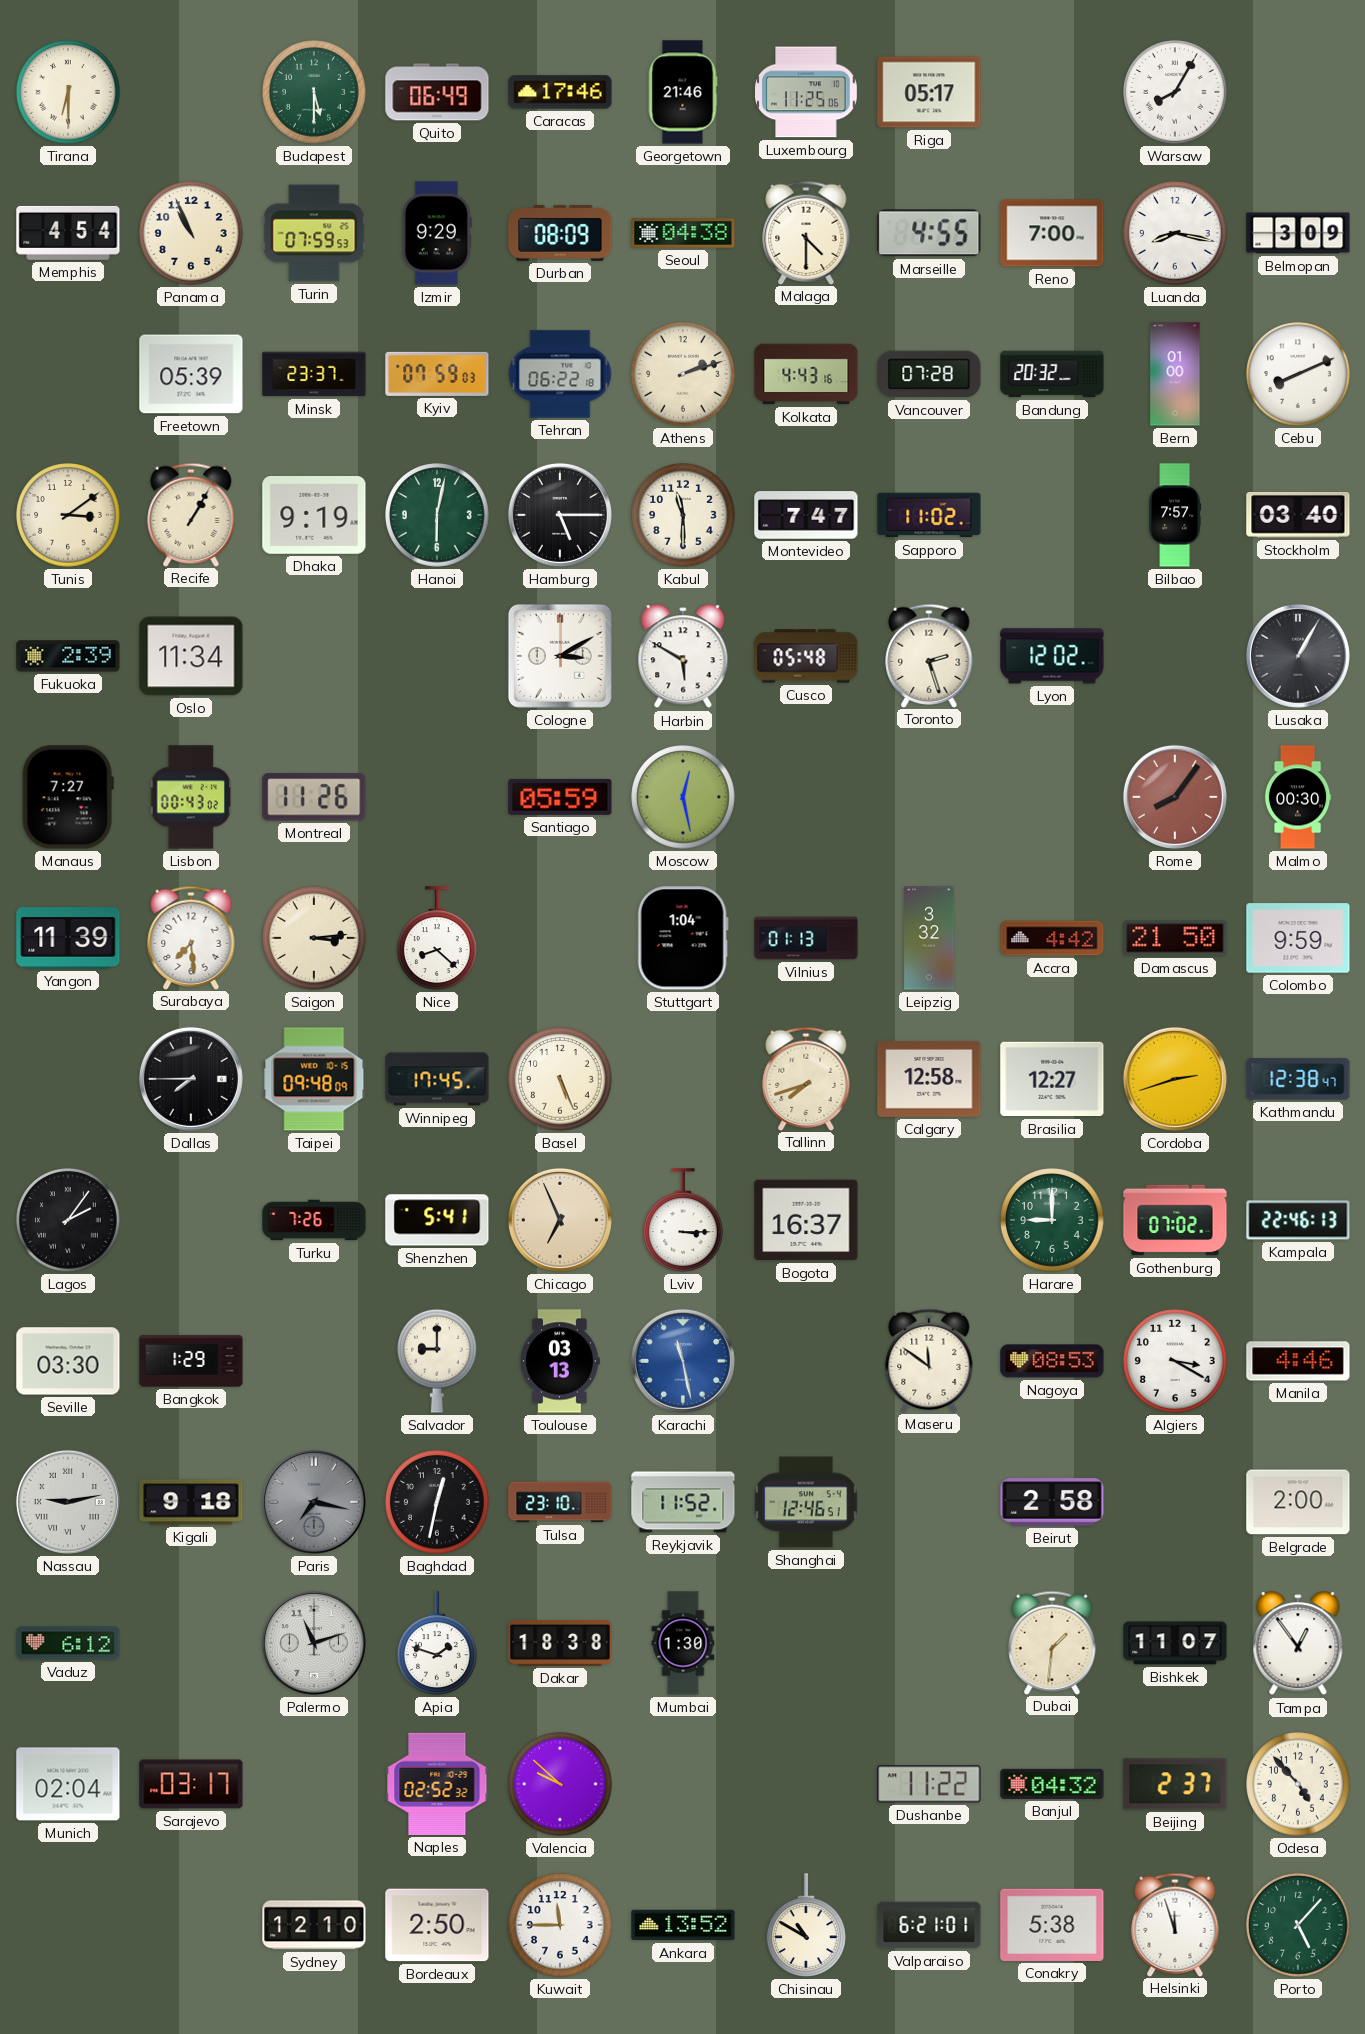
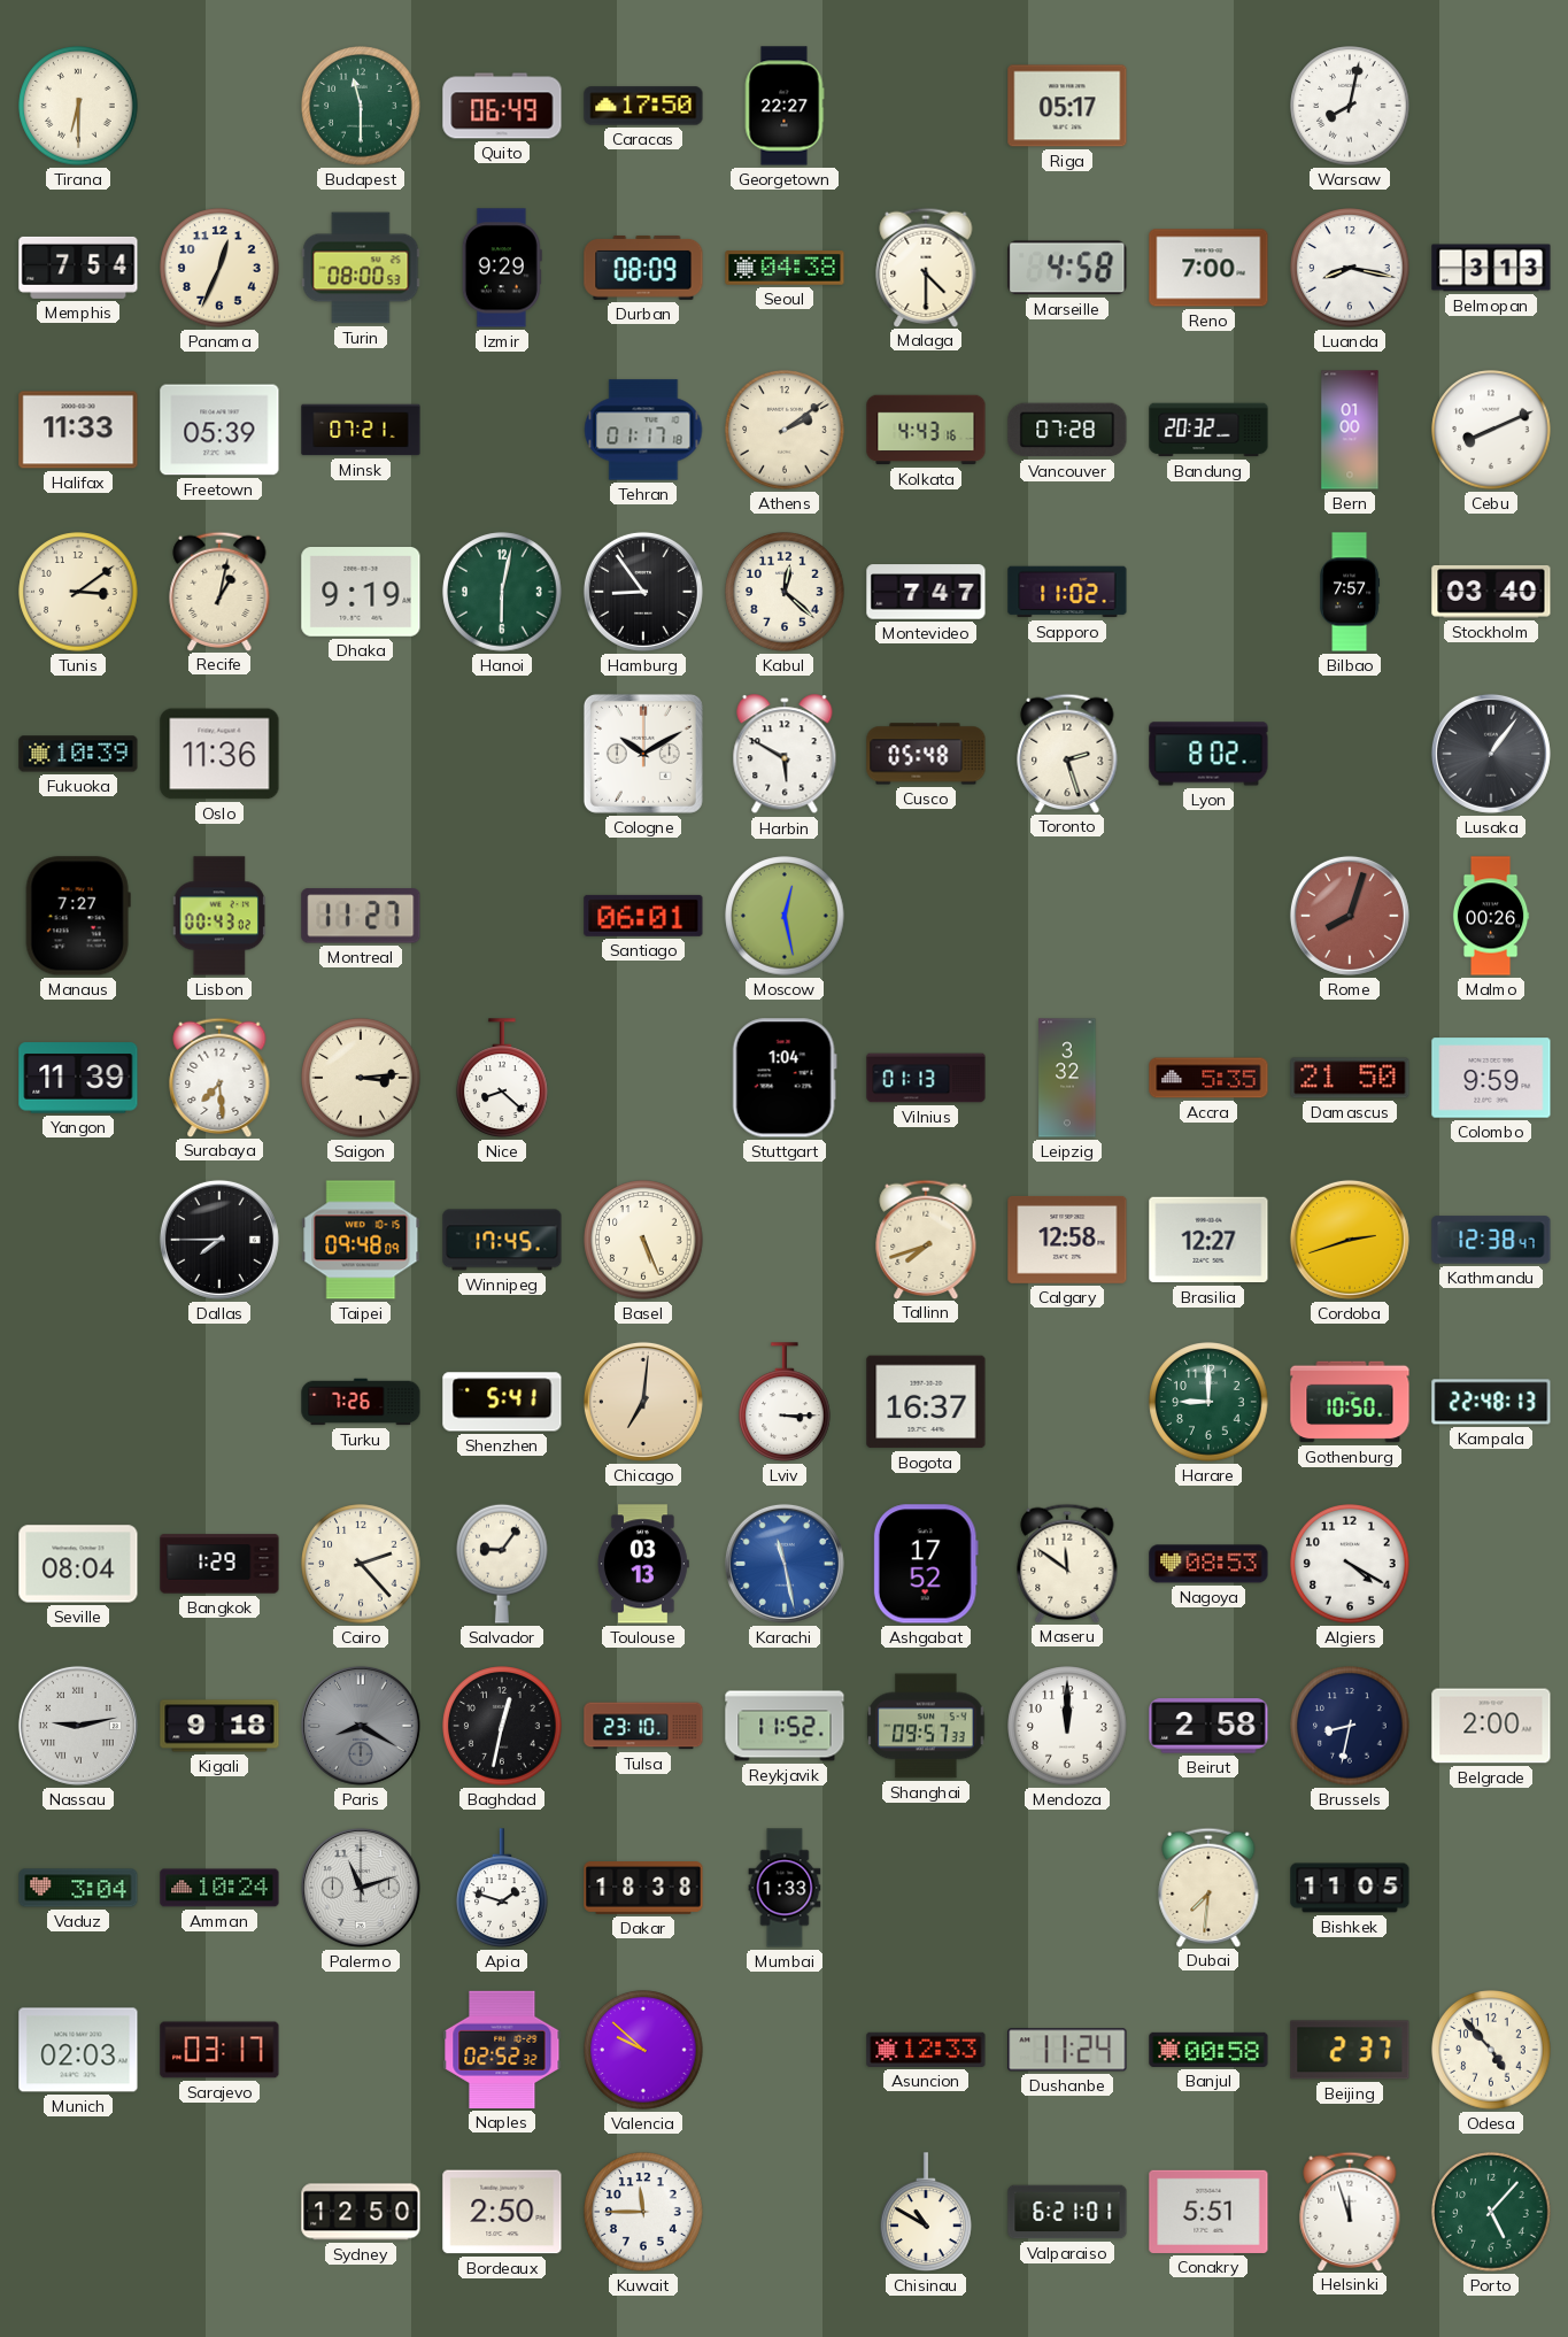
Budapest: 5:30 -> 11:30
Caracas: 17:46 -> 17:50
Georgetown: 21:46 -> 22:27
Luxembourg: 11:25 -> none
Warsaw: 8:05 -> 8:02
Memphis: 4:54 -> 7:54
Panama: 10:56 -> 12:34
Turin: 07:59 -> 08:00
Marseille: 4:55 -> 4:58
Belmopan: 3:09 -> 3:13
Halifax: none -> 11:33
Minsk: 23:37 -> 07:21
Kyiv: 07:59 -> none
Tehran: 06:22 -> 01:17
Athens: 2:12 -> 2:09
Recife: 1:05 -> 1:02
Hamburg: 5:15 -> 8:54
Kabul: 11:30 -> 12:22
Fukuoka: 2:39 -> 10:39
Oslo: 11:34 -> 11:36
Cologne: 3:10 -> 10:10
Lyon: 12:02 -> 8:02
Lusaka: 1:05 -> 1:06
Montreal: 11:26 -> 11:27
Santiago: 05:59 -> 06:01
Rome: 8:06 -> 8:03
Malmo: 00:30 -> 00:26
Accra: 4:42 -> 5:35
Lagos: 2:06 -> none
Chicago: 6:56 -> 7:01
Gothenburg: 07:02 -> 10:50
Kampala: 22:46 -> 22:48
Seville: 03:30 -> 08:04
Cairo: none -> 2:23
Salvador: 9:00 -> 9:06
Ashgabat: none -> 17:52
Algiers: 3:20 -> 4:20
Manila: 4:46 -> none
Paris: 7:17 -> 8:20
Shanghai: 12:46 -> 09:57
Mendoza: none -> 12:00
Brussels: none -> 8:32
Vaduz: 6:12 -> 3:04
Amman: none -> 10:24
Mumbai: 1:30 -> 1:33
Dubai: 1:31 -> 7:31
Bishkek: 11:07 -> 11:05
Tampa: 12:54 -> none
Munich: 02:04 -> 02:03
Asuncion: none -> 12:33
Dushanbe: 11:22 -> 11:24
Banjul: 04:32 -> 00:58
Sydney: 12:10 -> 12:50
Ankara: 13:52 -> none
Conakry: 5:38 -> 5:51
